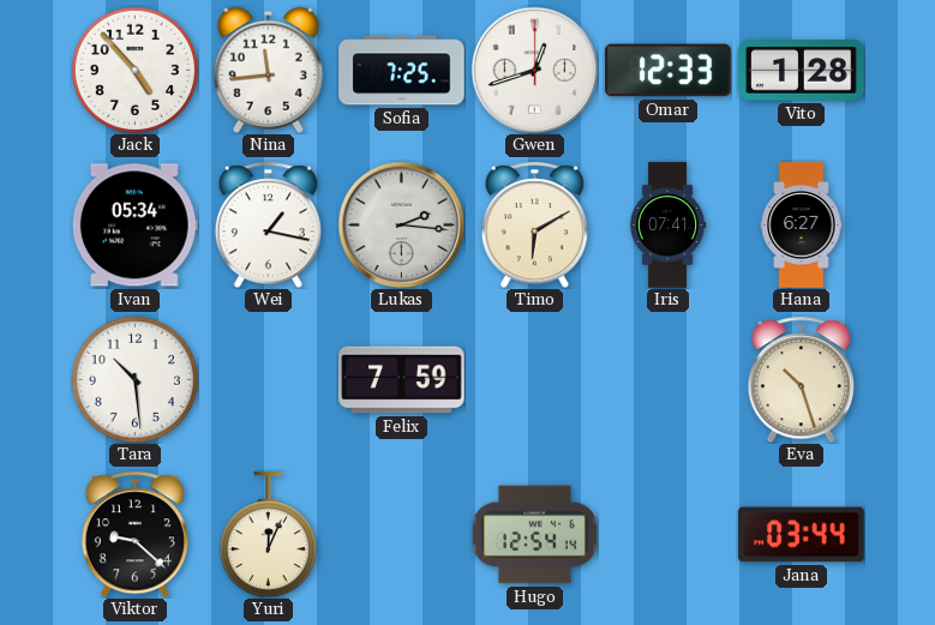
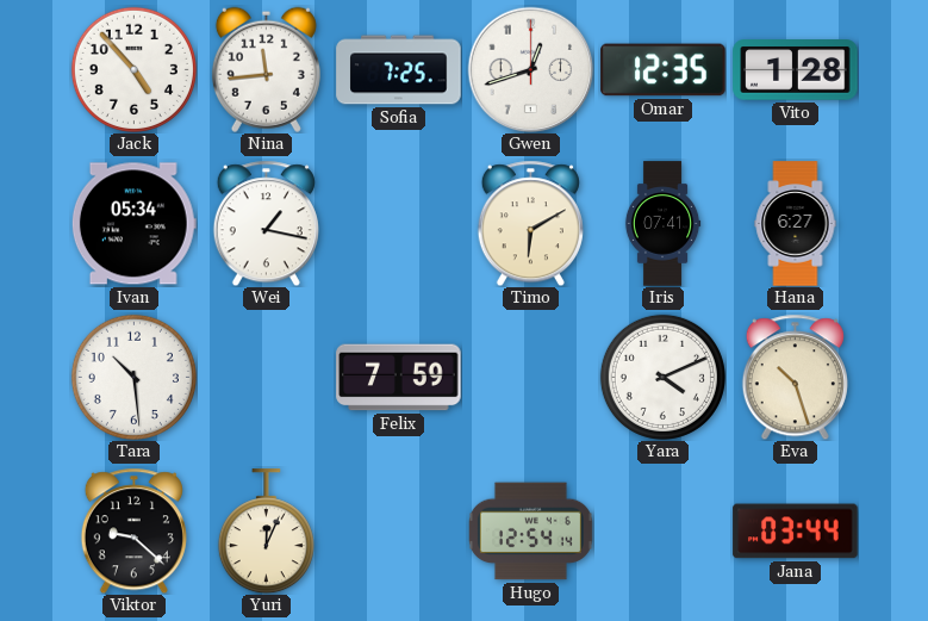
Omar: 12:33 -> 12:35
Lukas: 2:16 -> none
Yara: none -> 4:11
